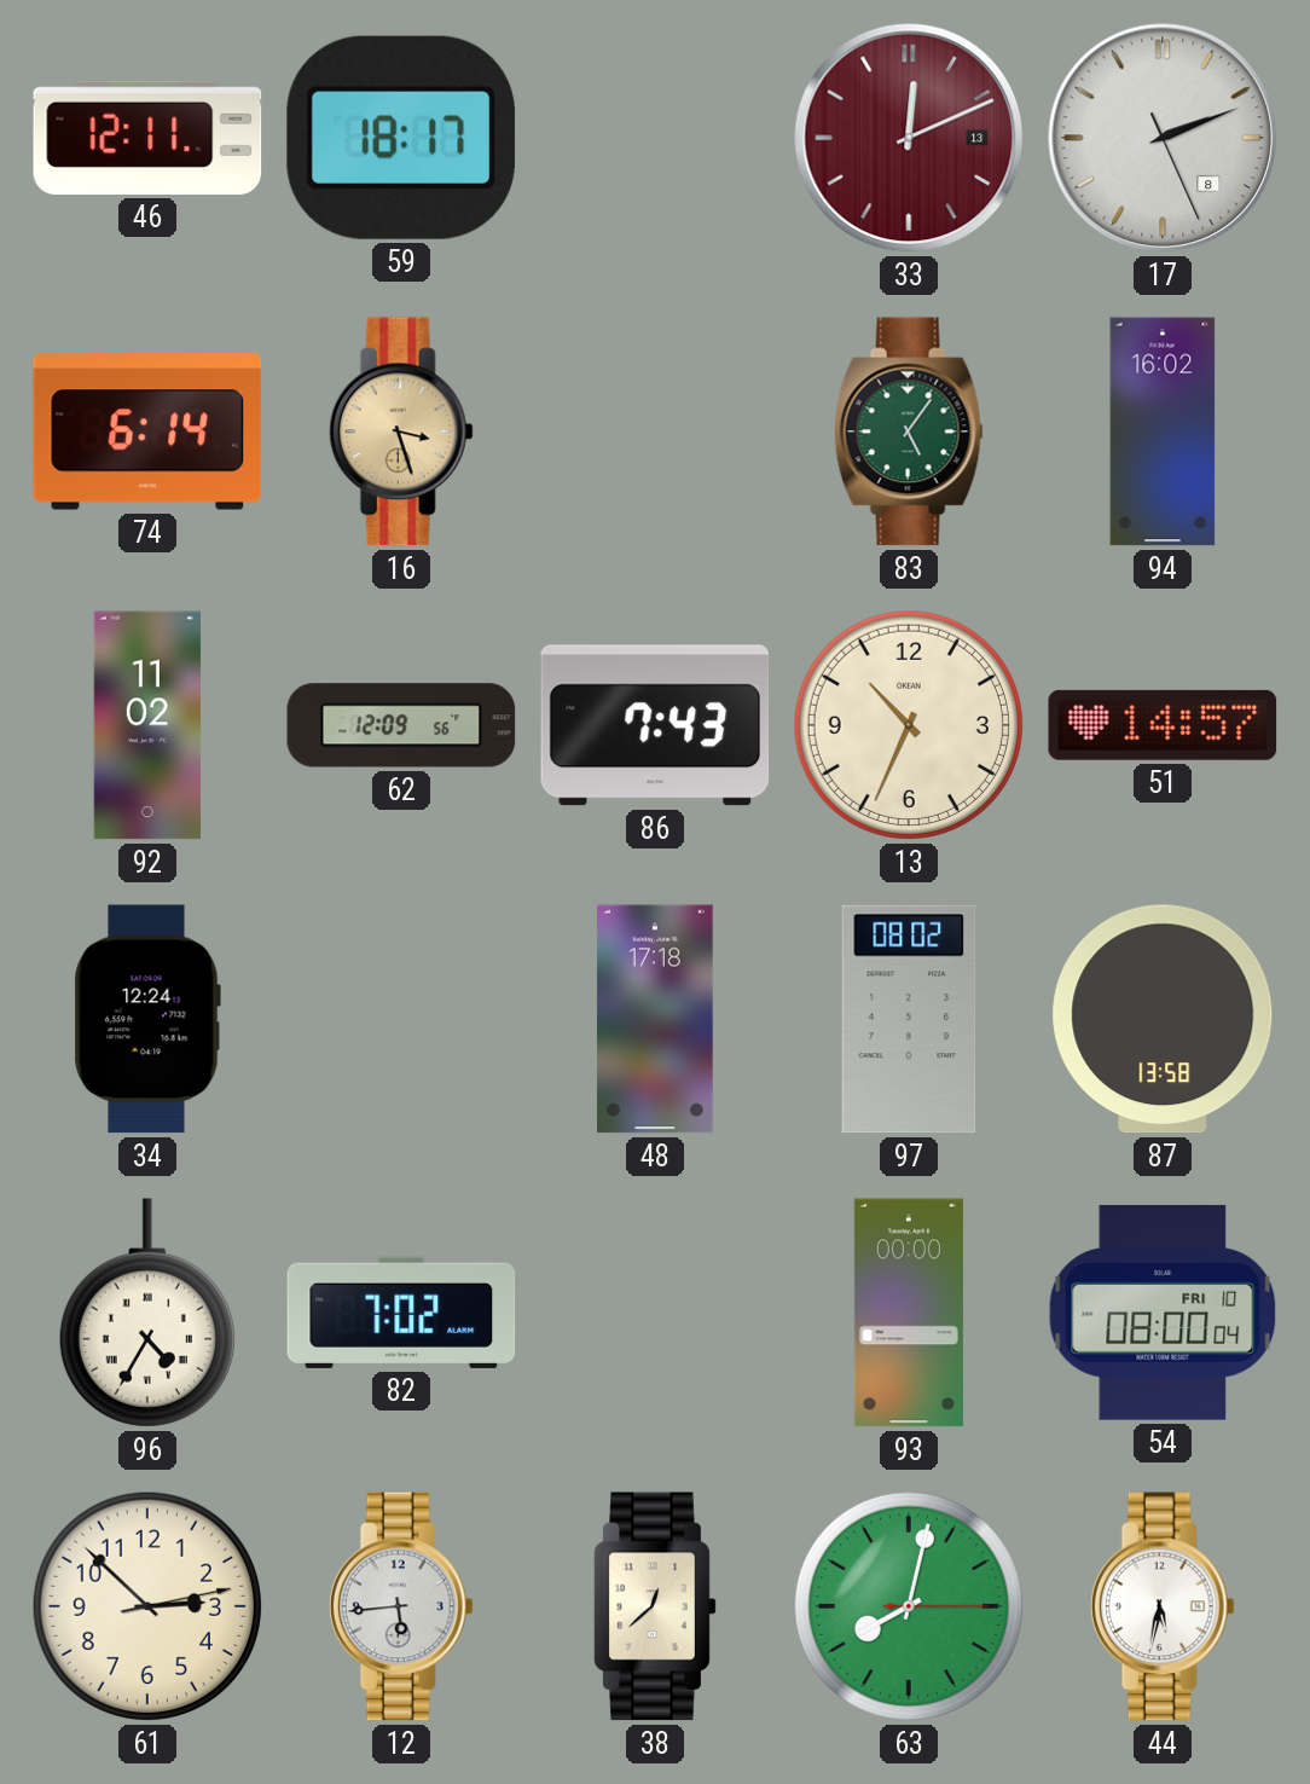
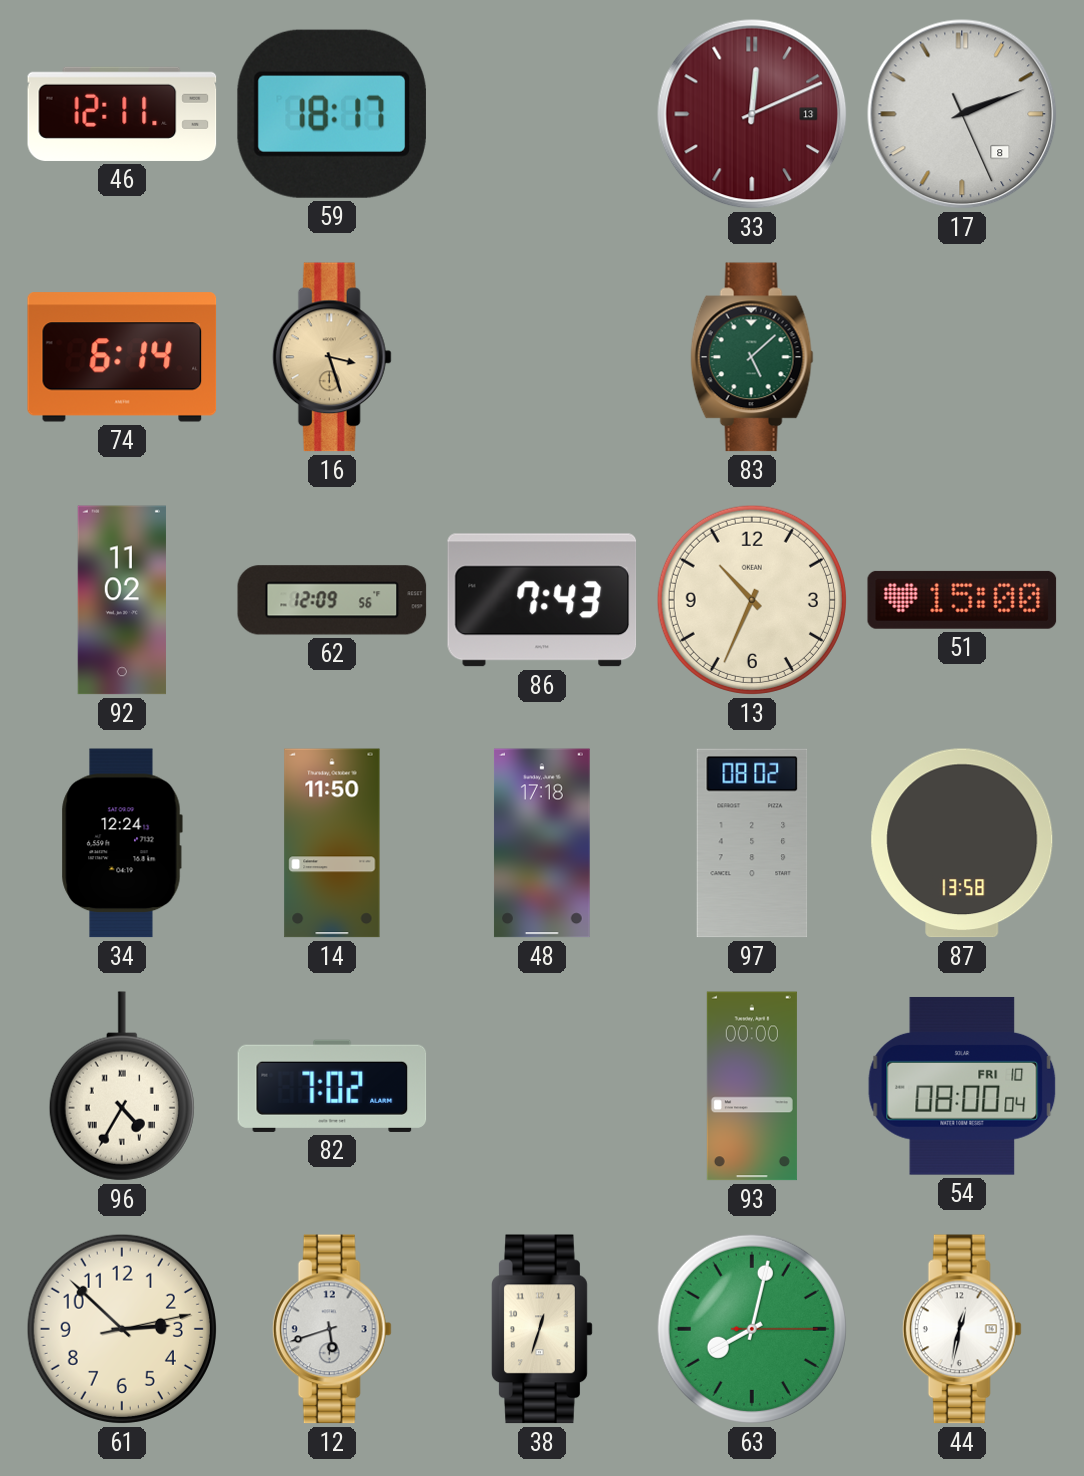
83: 5:06 -> 5:08
94: 16:02 -> none
51: 14:57 -> 15:00
14: none -> 11:50
12: 5:44 -> 5:42
38: 12:38 -> 12:33
44: 5:32 -> 12:32
